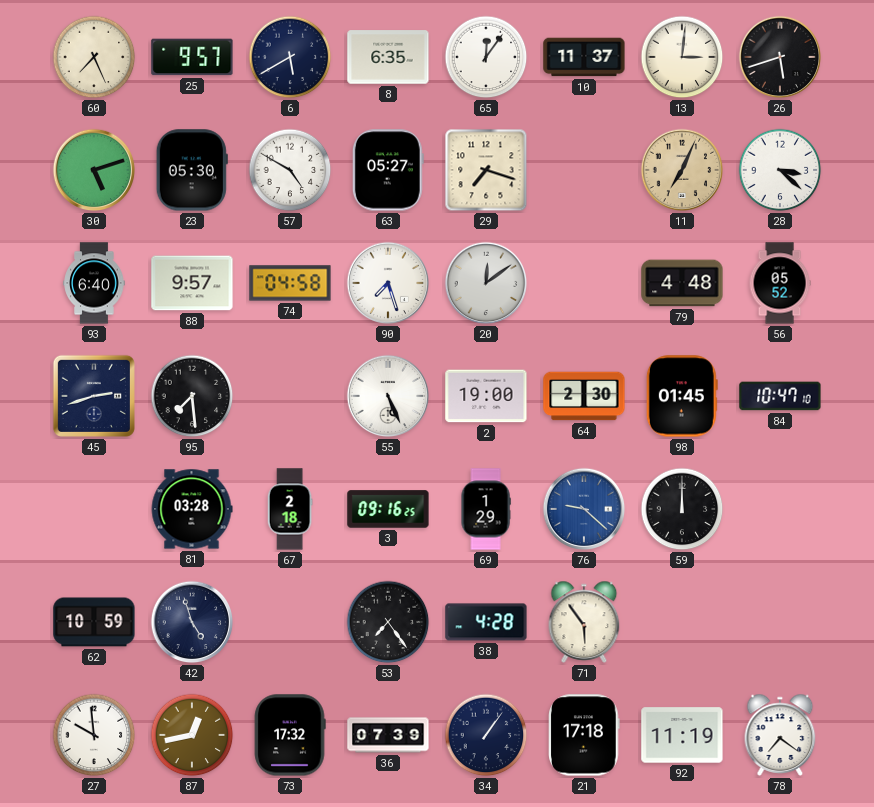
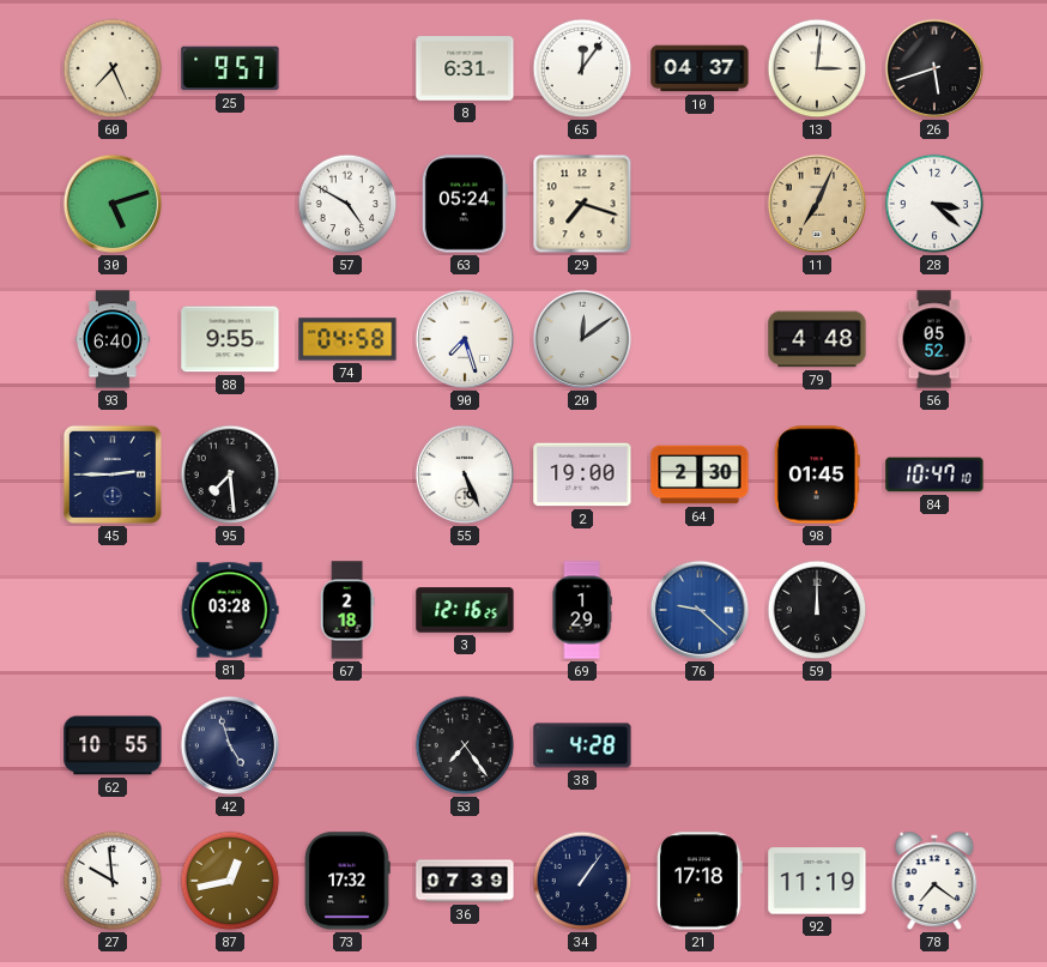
6: 5:40 -> none
8: 6:35 -> 6:31
10: 11:37 -> 04:37
23: 05:30 -> none
63: 05:27 -> 05:24
88: 9:57 -> 9:55
45: 2:42 -> 2:45
3: 09:16 -> 12:16
62: 10:59 -> 10:55
71: 5:54 -> none
